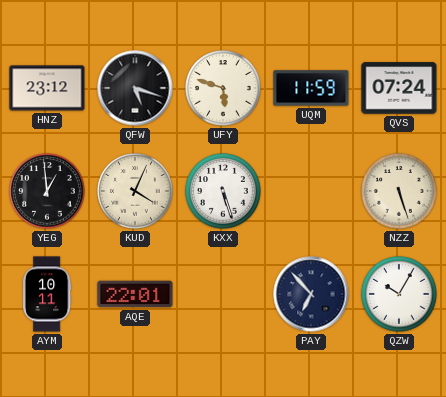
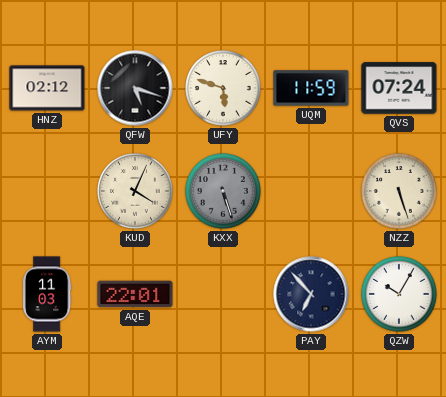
HNZ: 23:12 -> 02:12
YEG: 12:59 -> none
KXX dial: white -> grey
AYM: 10:11 -> 11:03
